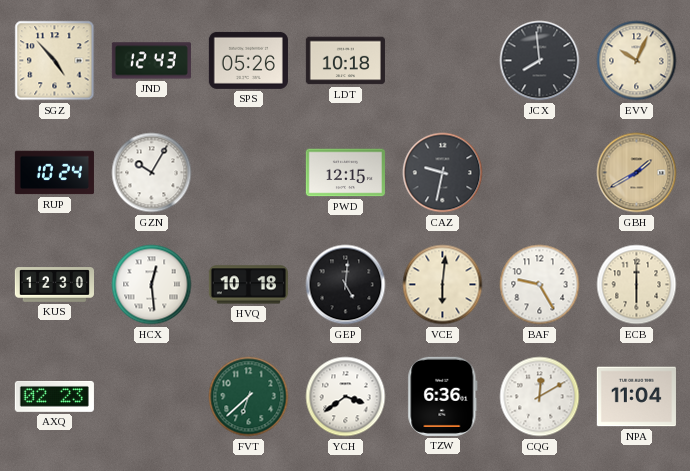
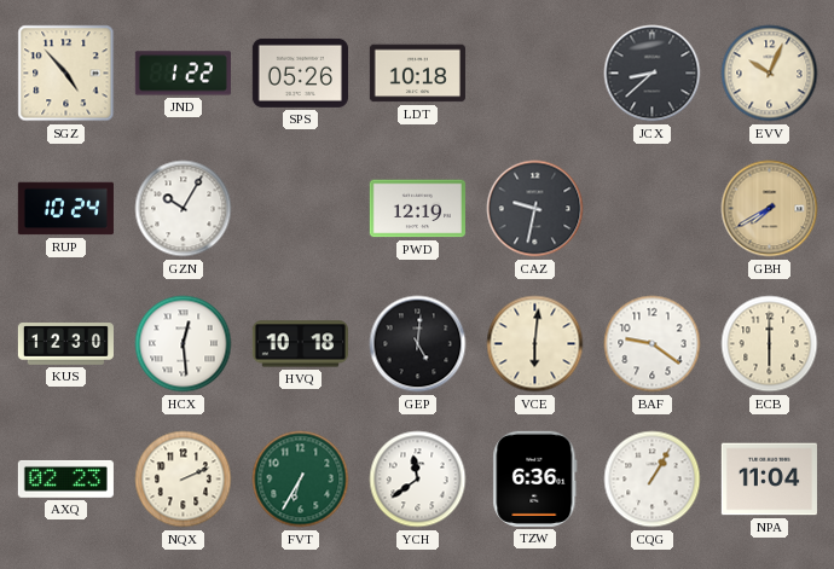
JND: 12:43 -> 1:22
JCX: 7:59 -> 8:38
PWD: 12:15 -> 12:19
GBH: 1:40 -> 7:40
BAF: 9:25 -> 9:21
NQX: none -> 2:11
FVT: 6:38 -> 6:35
YCH: 3:39 -> 11:39
CQG: 12:10 -> 1:05
